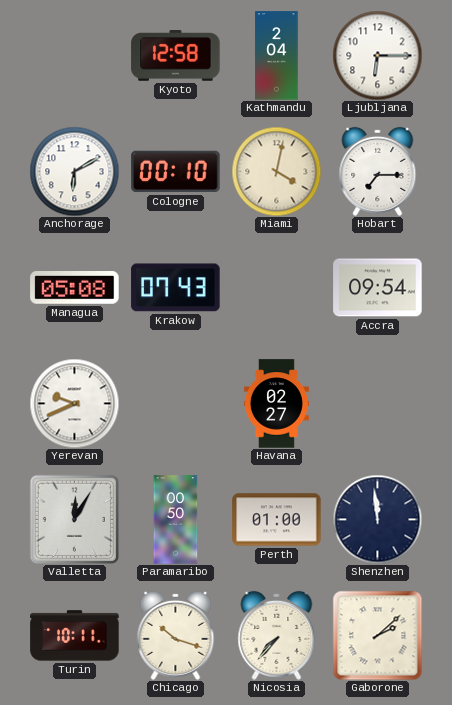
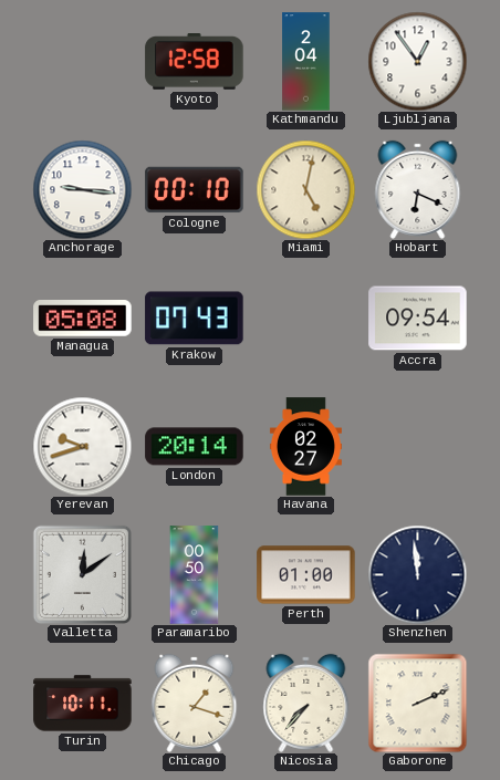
Ljubljana: 6:15 -> 12:54
Anchorage: 6:10 -> 9:16
Miami: 4:02 -> 5:02
Hobart: 7:15 -> 6:19
Yerevan: 9:41 -> 9:42
London: none -> 20:14
Valletta: 12:05 -> 12:09
Chicago: 10:18 -> 1:18
Gaborone: 2:08 -> 2:11
